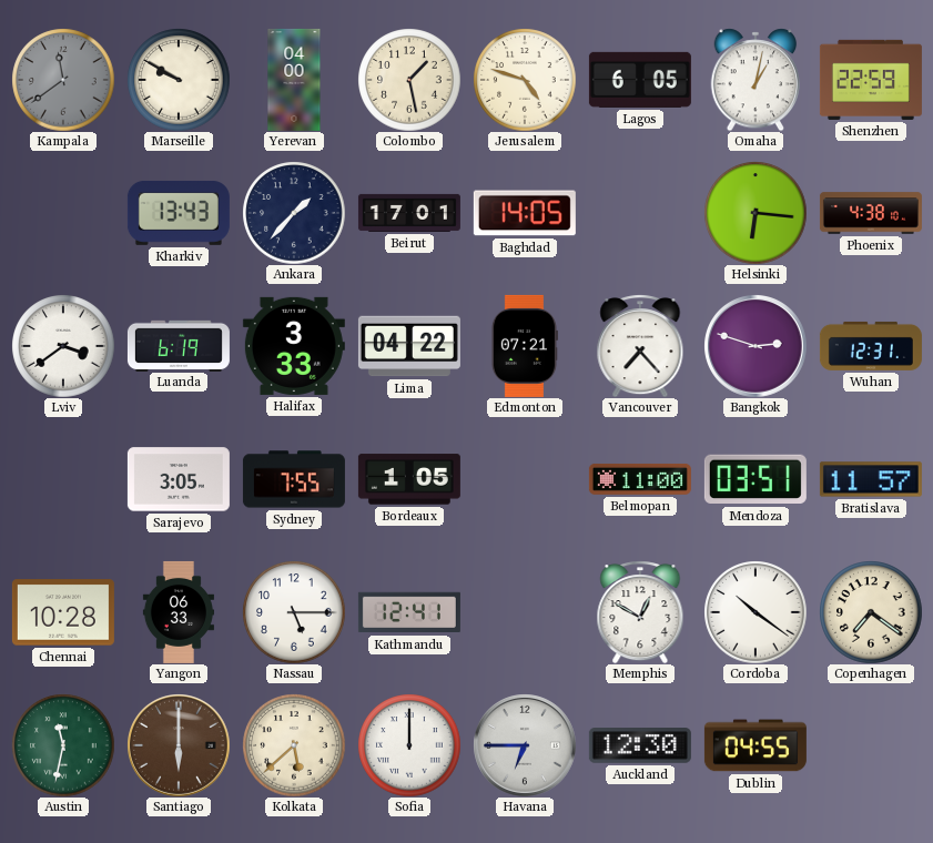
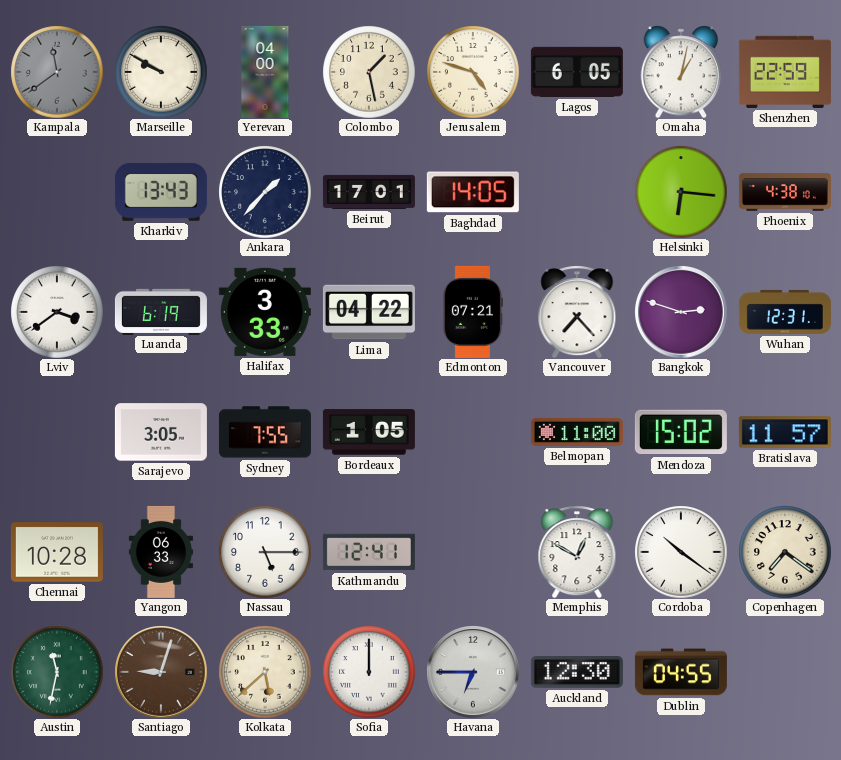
Mendoza: 03:51 -> 15:02
Santiago: 6:00 -> 9:03
